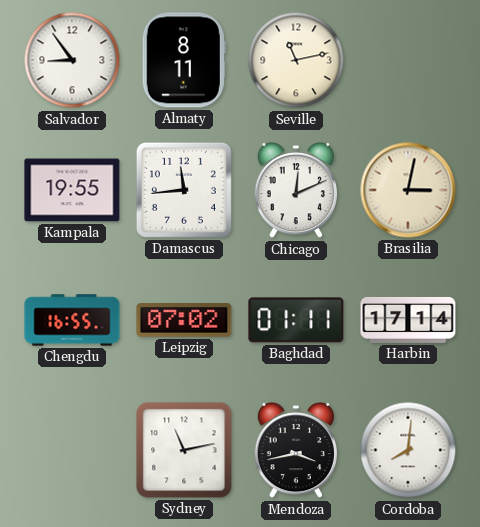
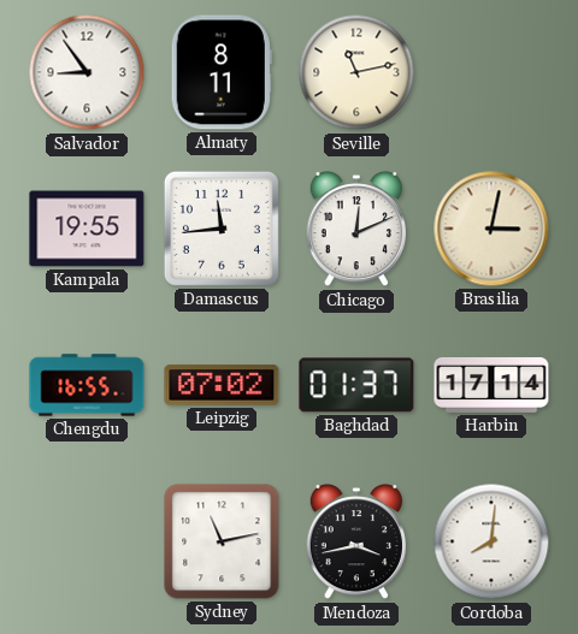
Baghdad: 01:11 -> 01:37
